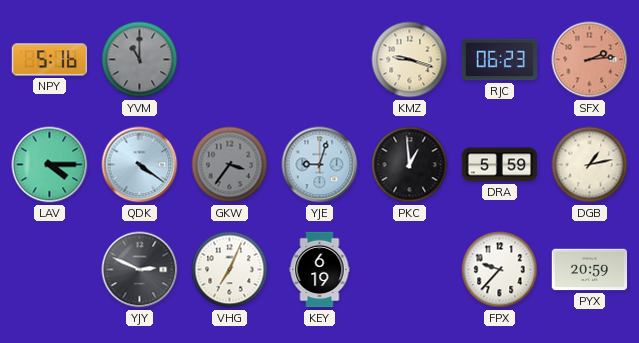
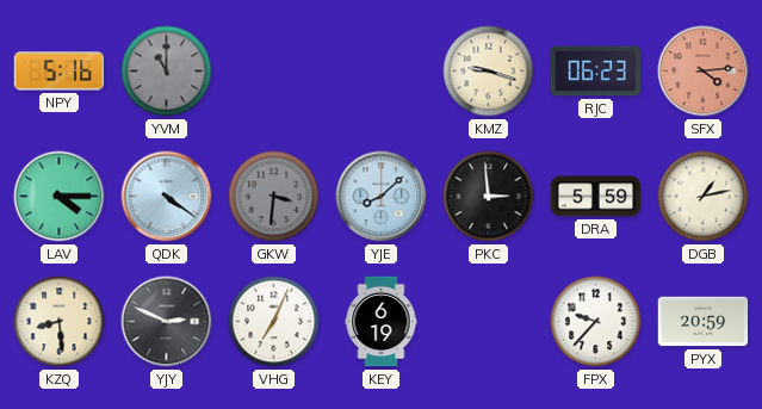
SFX: 2:14 -> 4:14
GKW: 3:36 -> 3:31
YJE: 9:03 -> 8:08
PKC: 12:59 -> 2:59
KZQ: none -> 8:29
